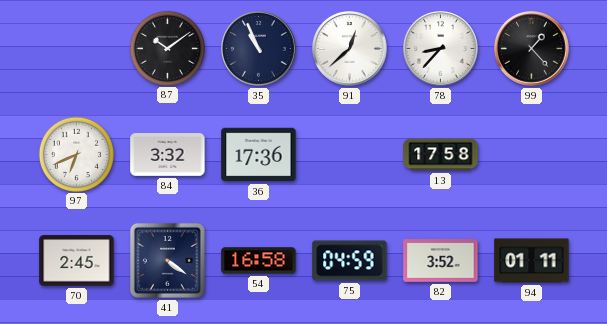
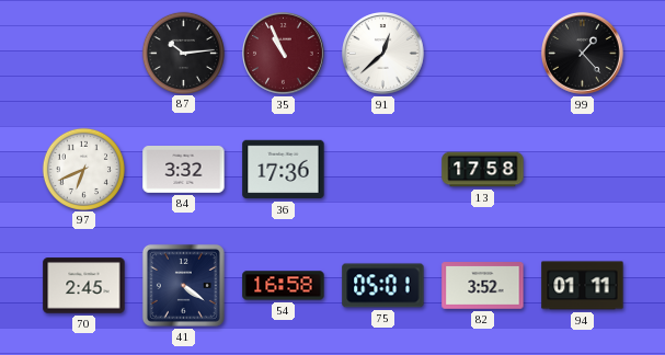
87: 10:09 -> 10:14
35 dial: navy -> burgundy
78: 8:37 -> none
75: 04:59 -> 05:01
